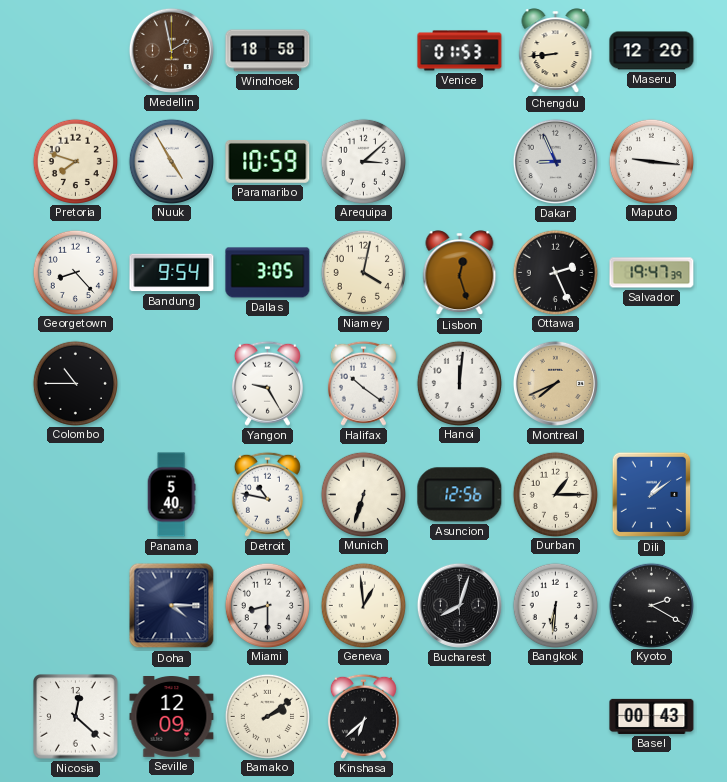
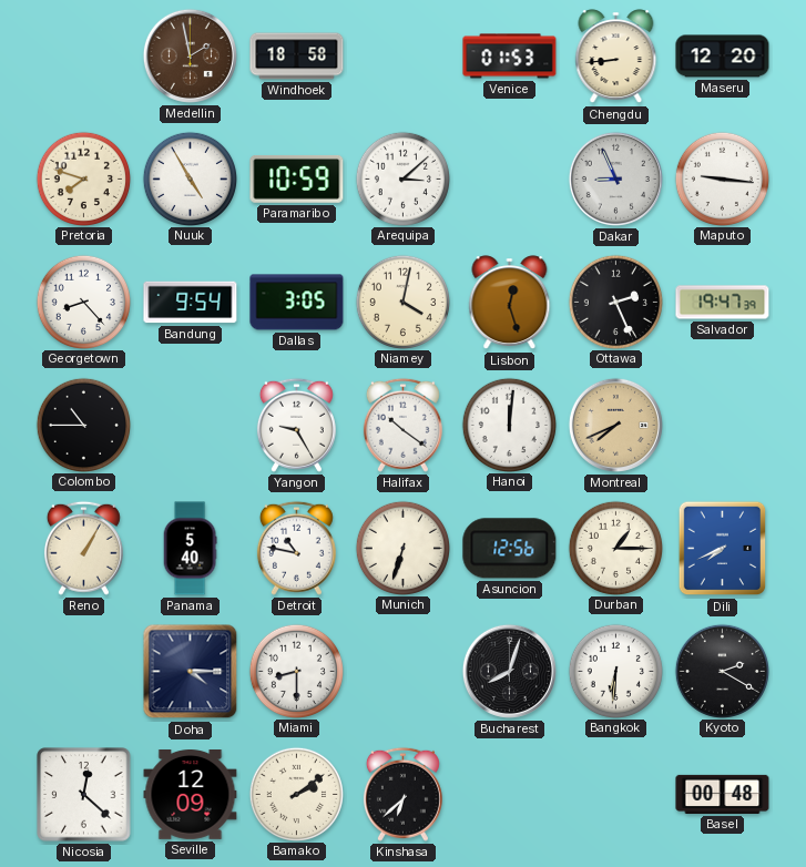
Reno: none -> 1:05
Dili: 1:09 -> 7:41
Geneva: 12:59 -> none
Basel: 00:43 -> 00:48
